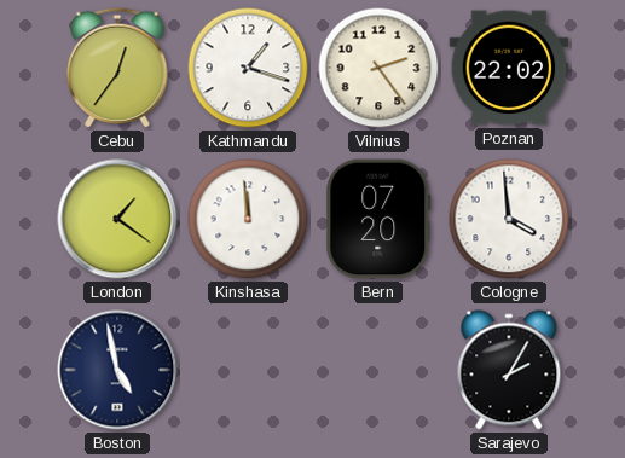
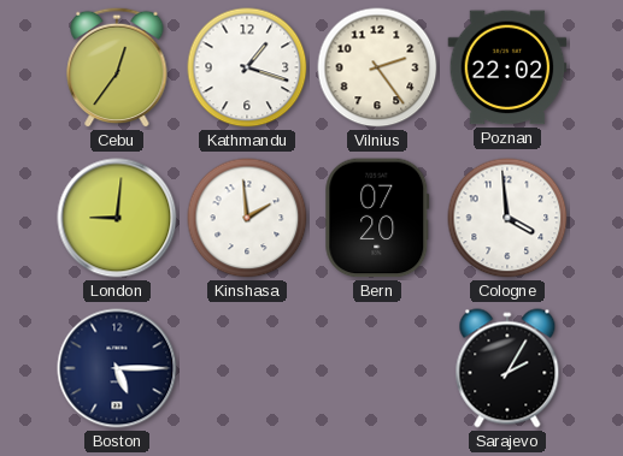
London: 1:21 -> 9:01
Kinshasa: 11:59 -> 1:59
Boston: 4:58 -> 5:15
